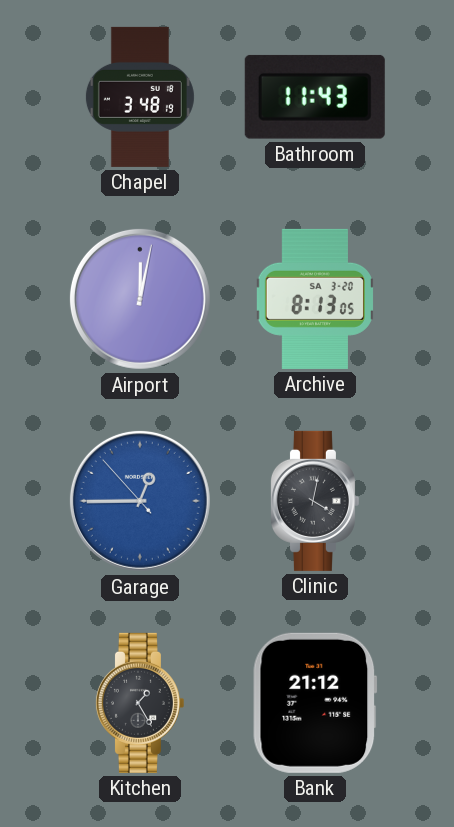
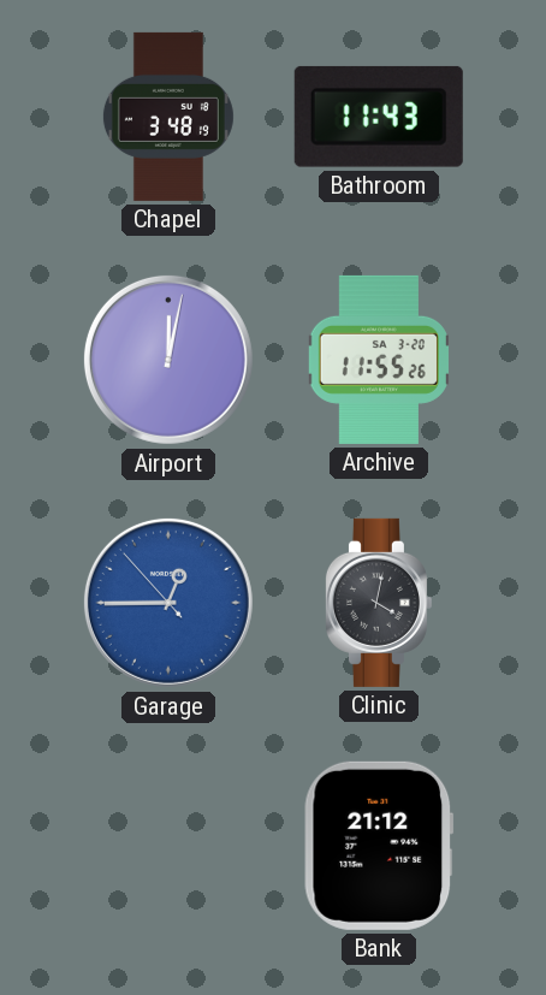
Archive: 8:13 -> 11:55
Kitchen: 1:25 -> none
